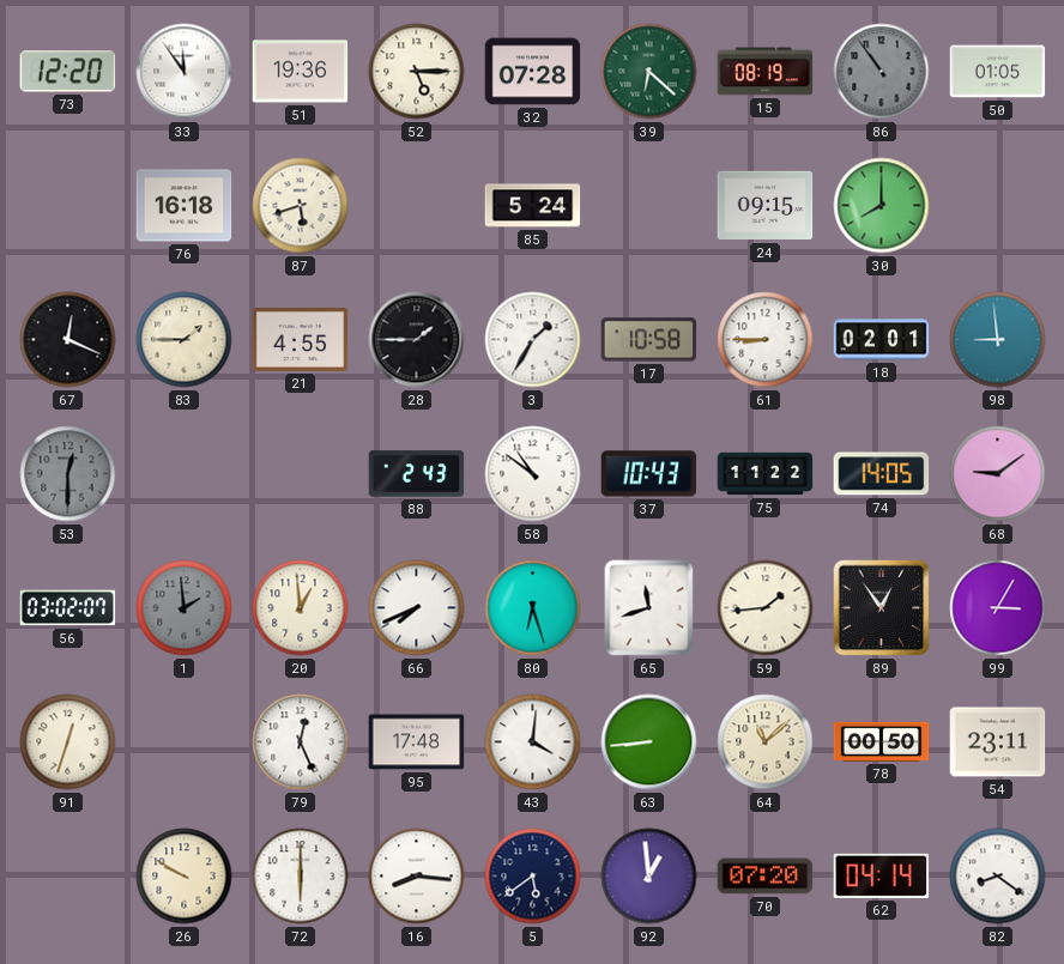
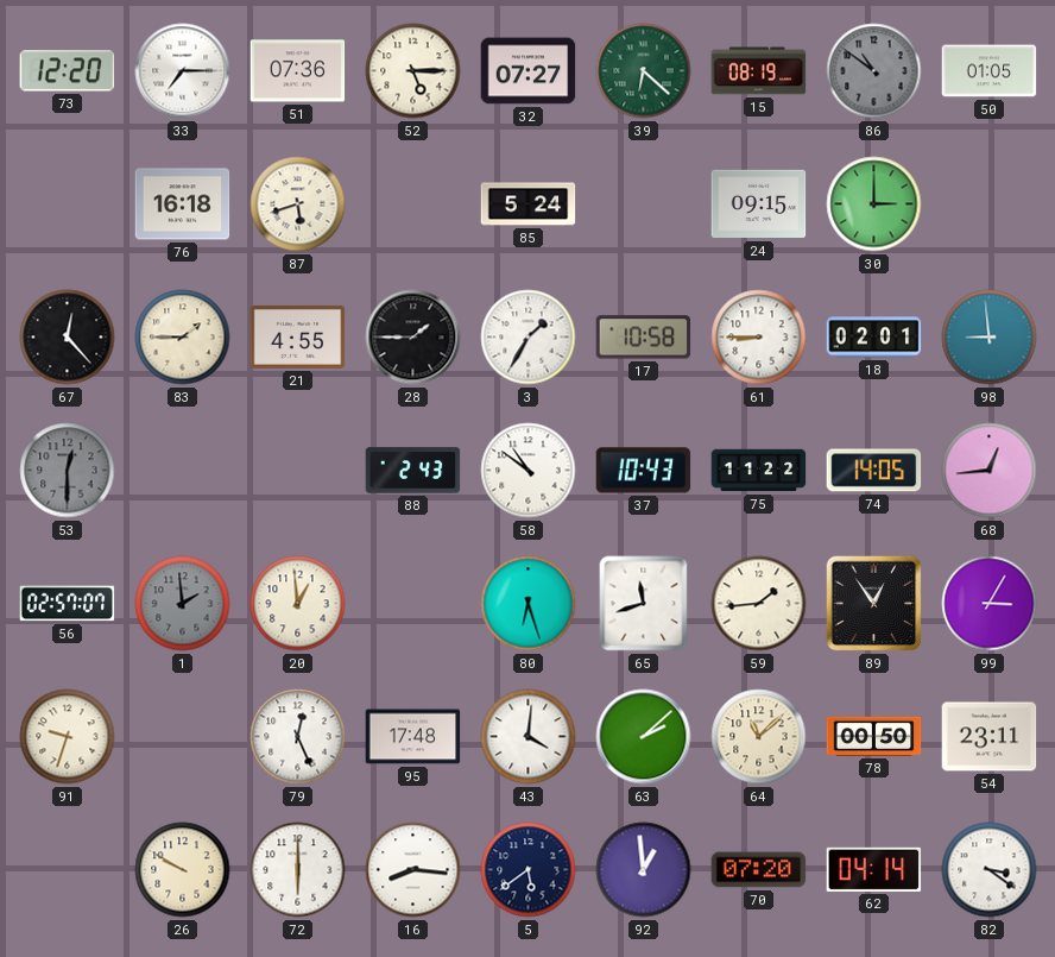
33: 11:54 -> 7:15
51: 19:36 -> 07:36
32: 07:28 -> 07:27
86: 10:54 -> 10:51
30: 8:00 -> 3:00
67: 12:19 -> 12:23
68: 9:09 -> 12:44
56: 03:02 -> 02:57
66: 7:41 -> none
91: 12:33 -> 9:33
63: 8:44 -> 2:08
82: 8:21 -> 3:21
